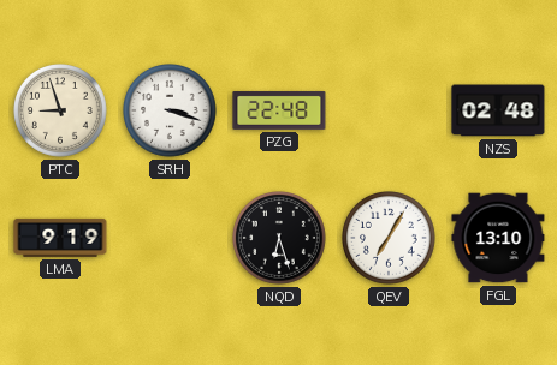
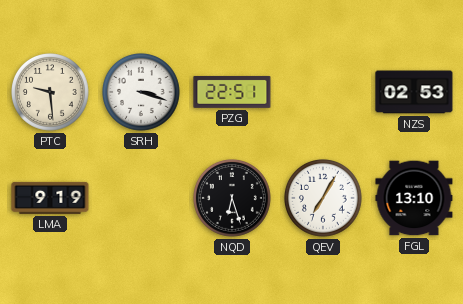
PTC: 8:57 -> 9:29
PZG: 22:48 -> 22:51
NZS: 02:48 -> 02:53
